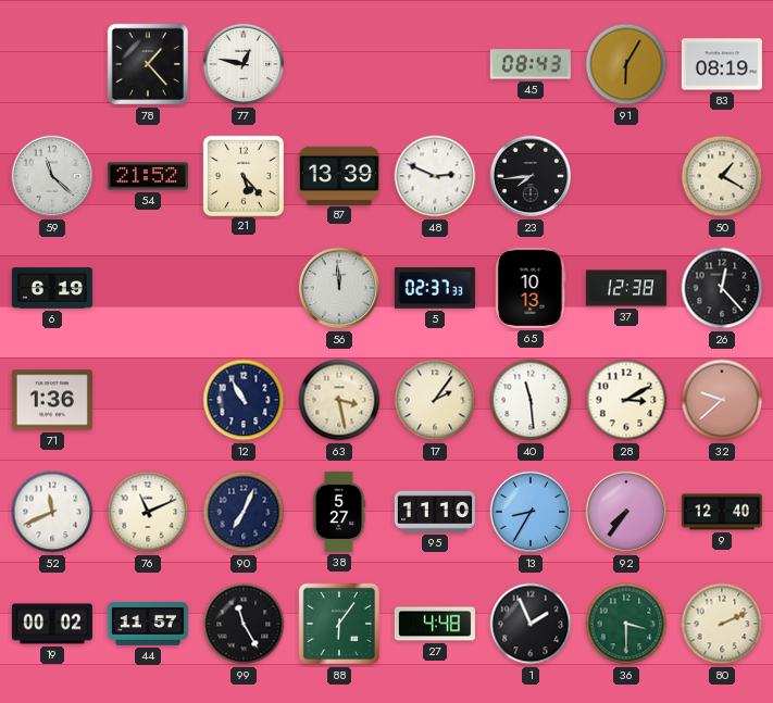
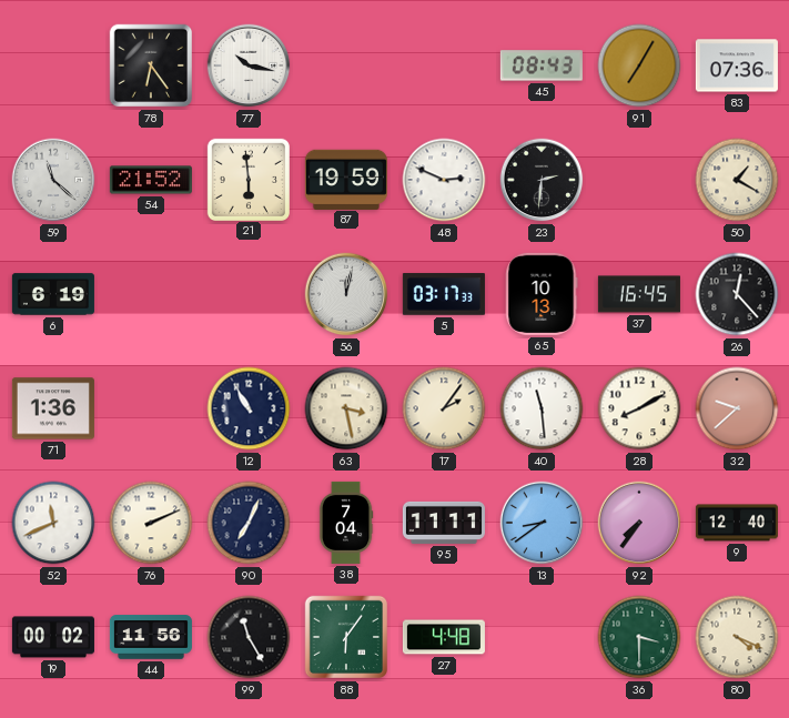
78: 1:23 -> 6:24
77: 12:47 -> 10:17
91: 6:05 -> 7:05
83: 08:19 -> 07:36
21: 5:23 -> 5:59
87: 13:39 -> 19:59
23: 7:44 -> 2:31
56: 11:59 -> 12:02
5: 02:37 -> 03:17
37: 12:38 -> 16:45
28: 3:10 -> 8:10
76: 11:11 -> 2:11
38: 5:27 -> 7:04
95: 11:10 -> 11:11
13: 8:35 -> 8:39
44: 11:57 -> 11:56
1: 1:56 -> none
80: 2:11 -> 4:19
